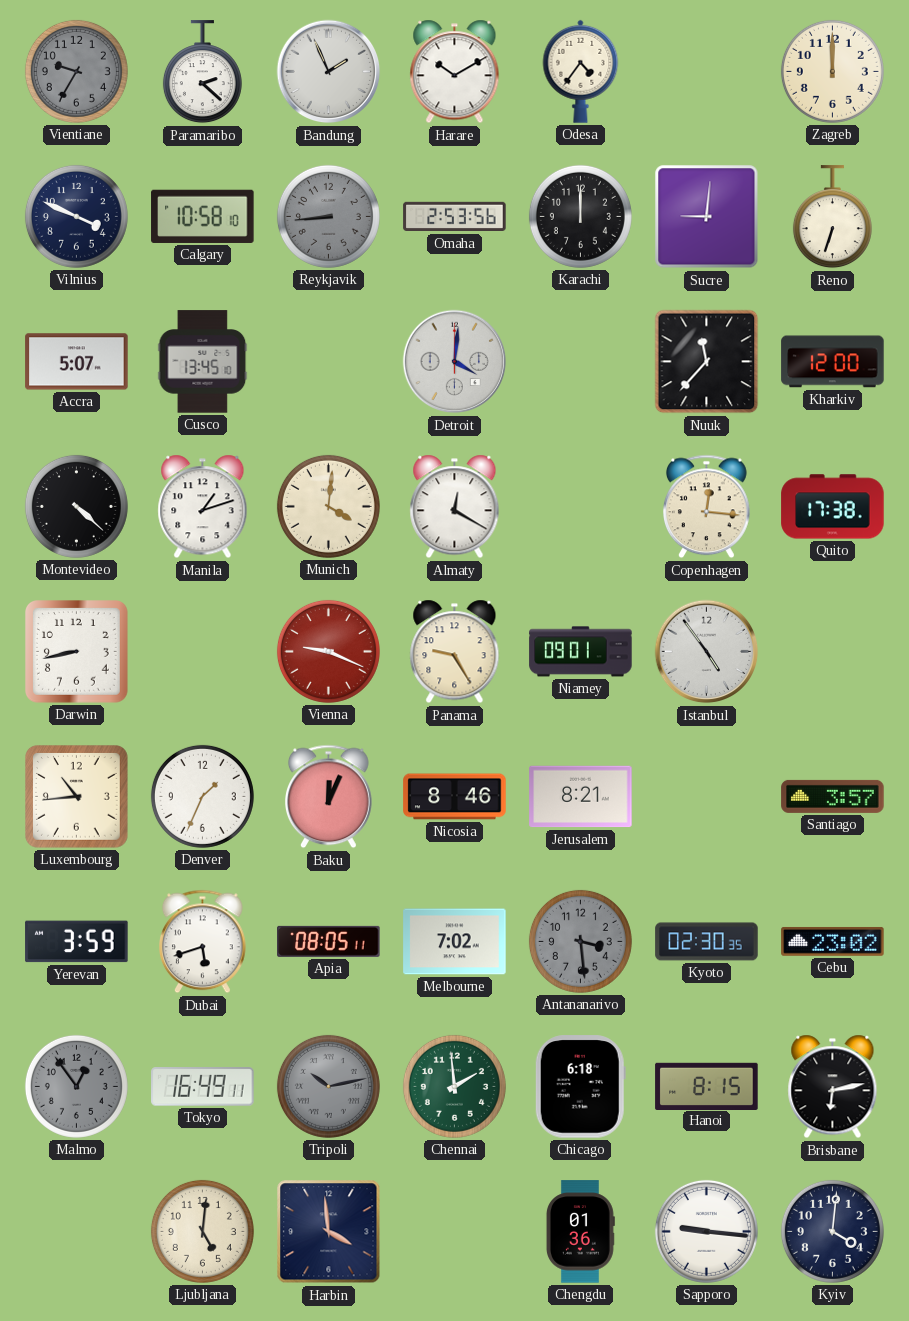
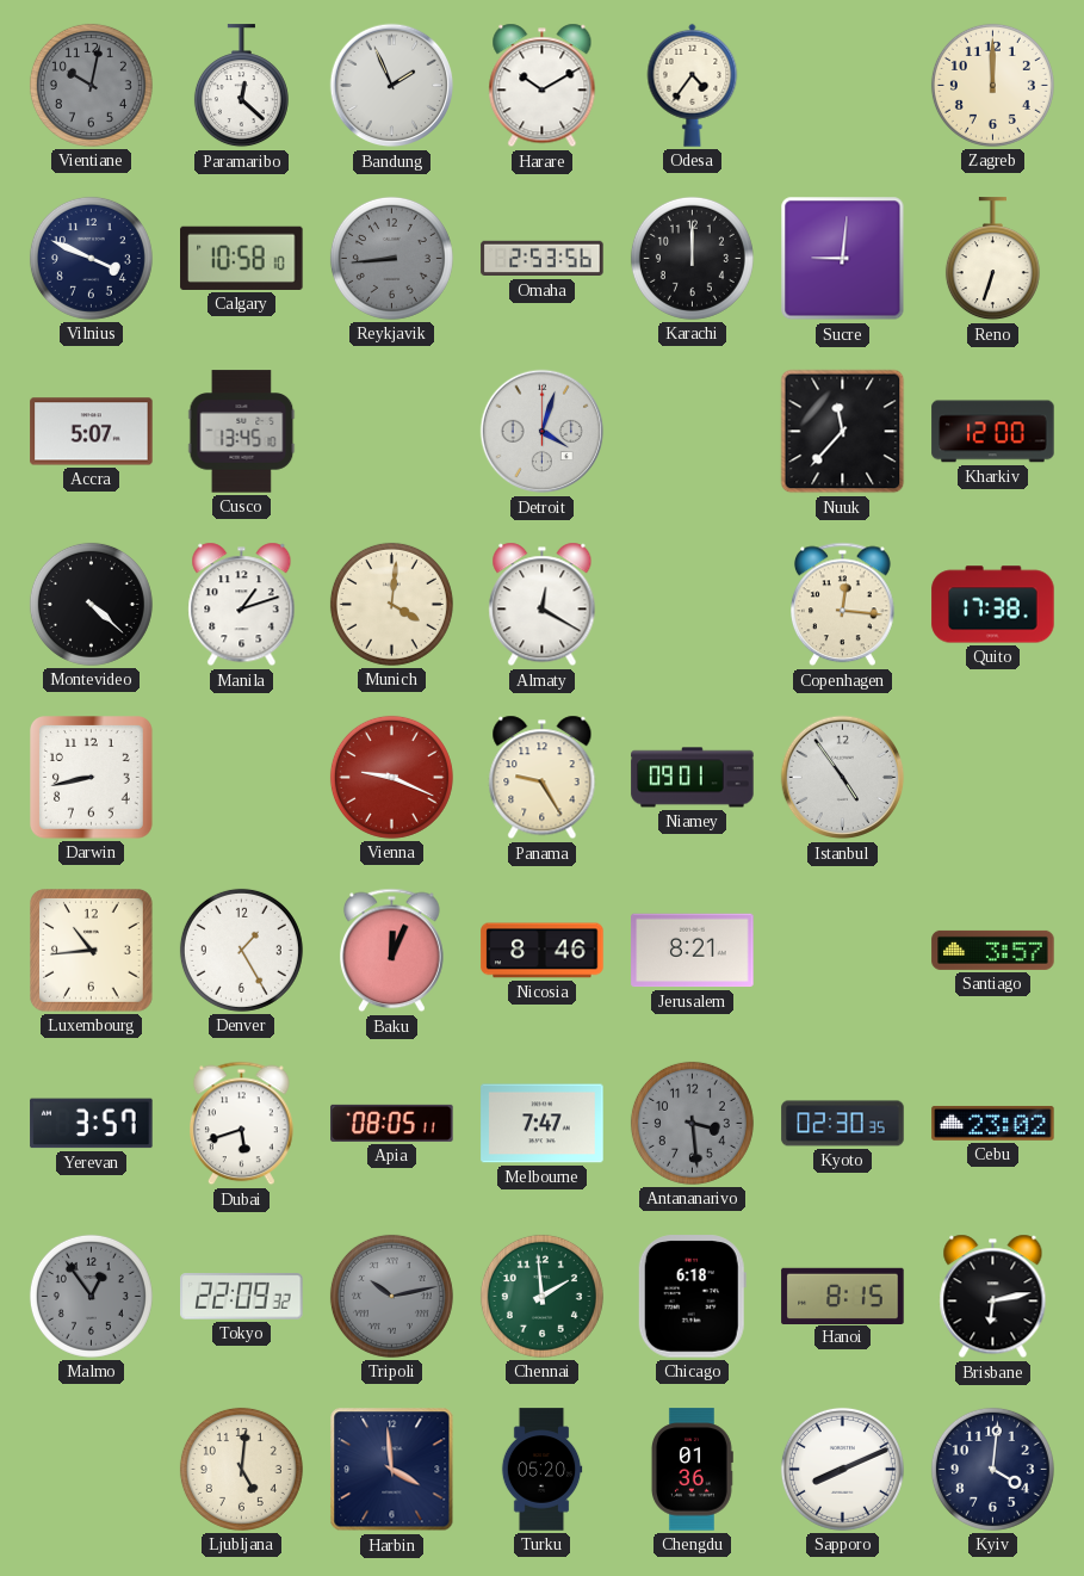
Vientiane: 9:35 -> 10:02
Paramaribo: 2:22 -> 12:22
Detroit: 4:01 -> 4:03
Denver: 1:34 -> 1:25
Yerevan: 3:59 -> 3:57
Melbourne: 7:02 -> 7:47
Tokyo: 16:49 -> 22:09
Turku: none -> 05:20
Sapporo: 9:16 -> 8:11
